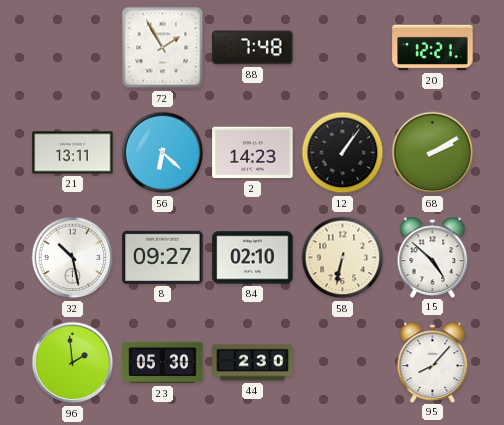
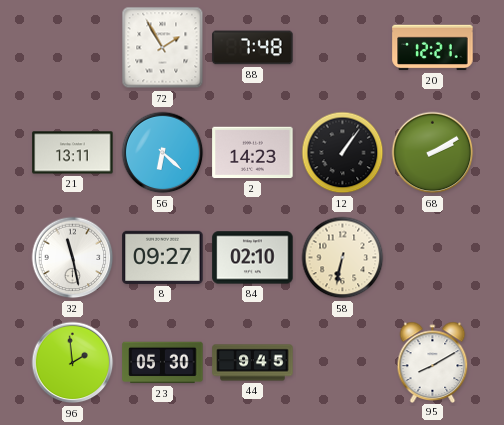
32: 10:28 -> 11:28
15: 4:52 -> none
44: 2:30 -> 9:45
95: 8:07 -> 8:10
